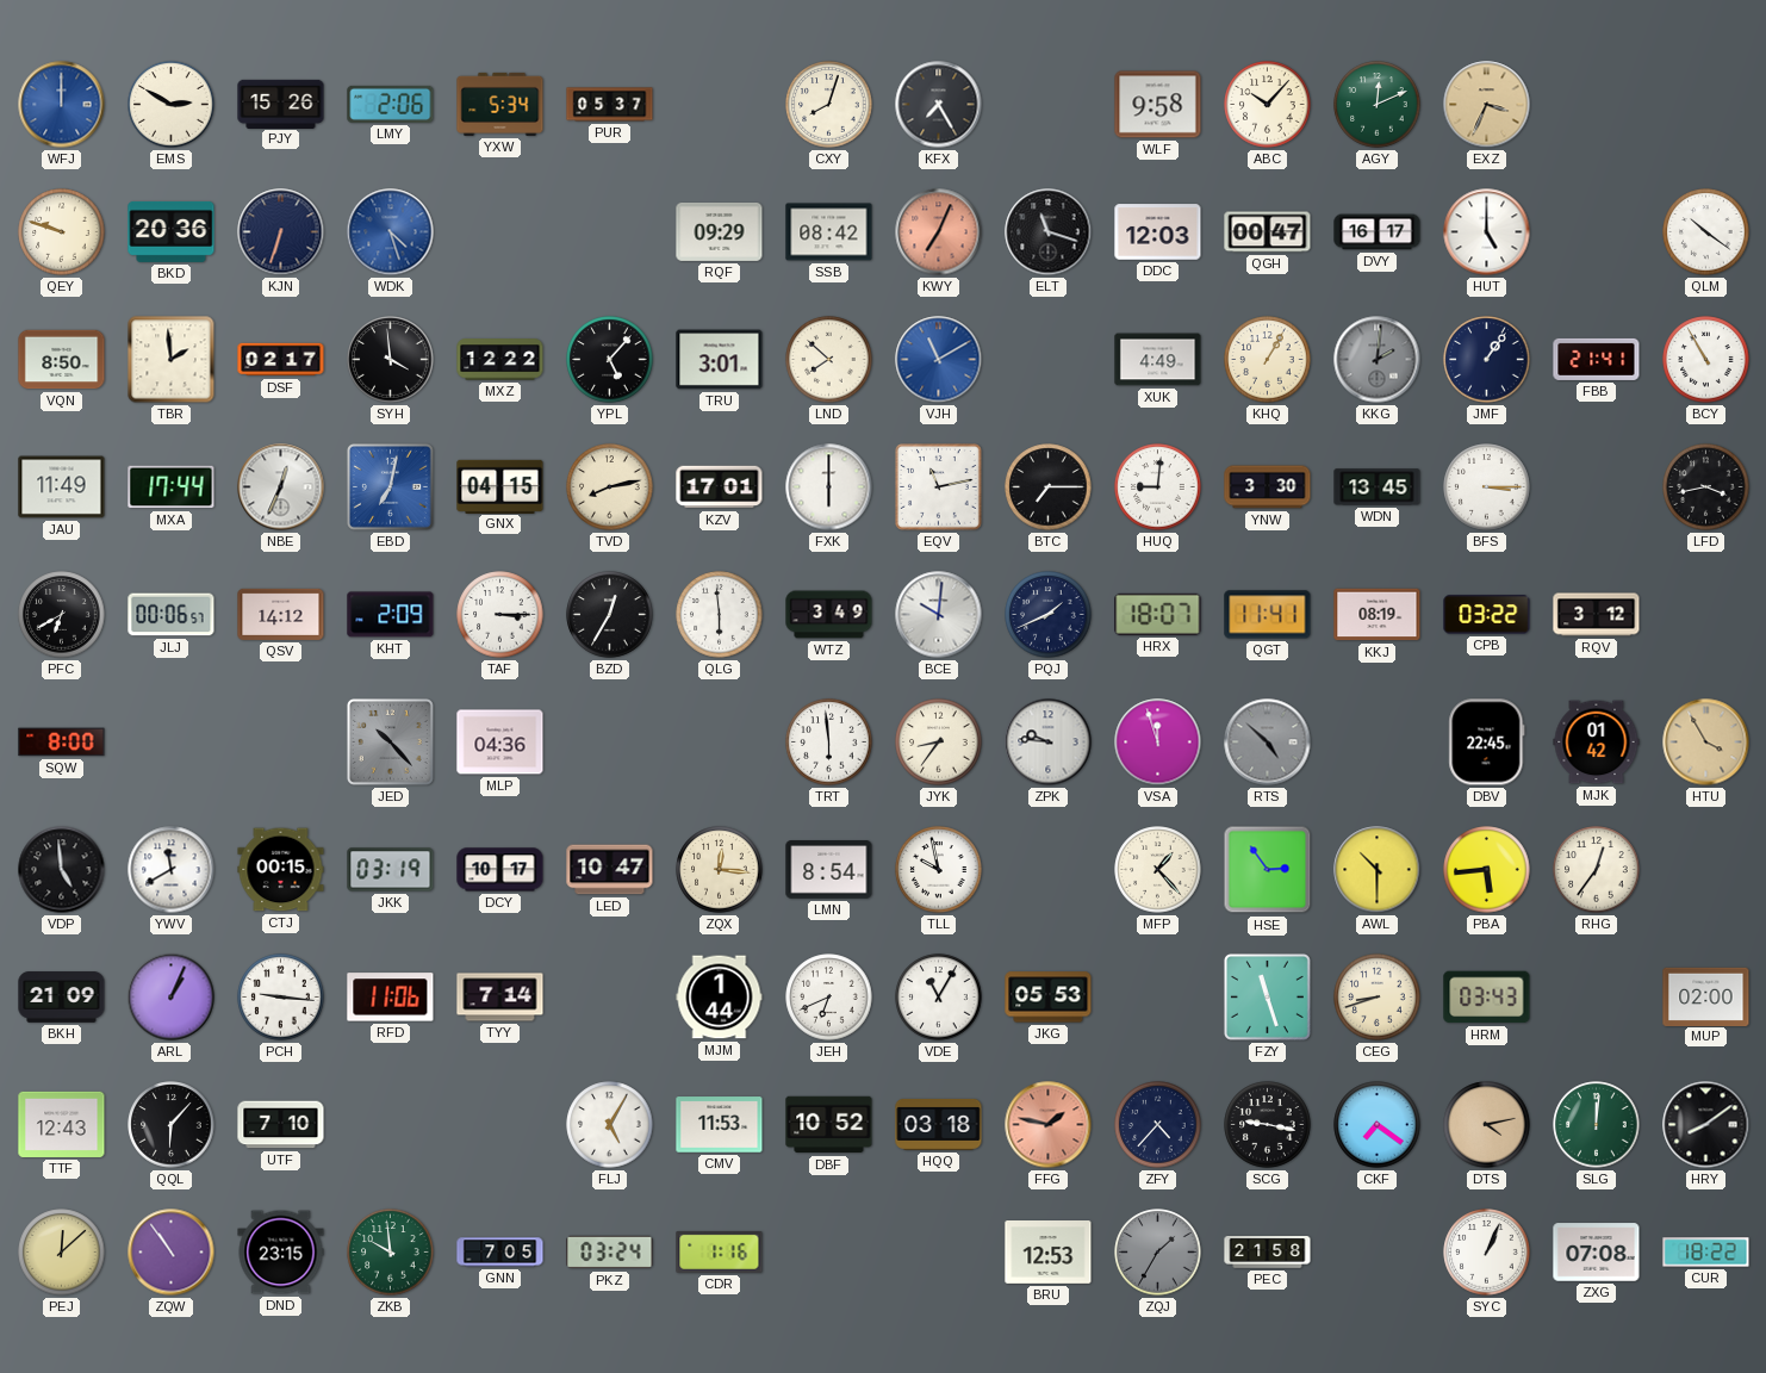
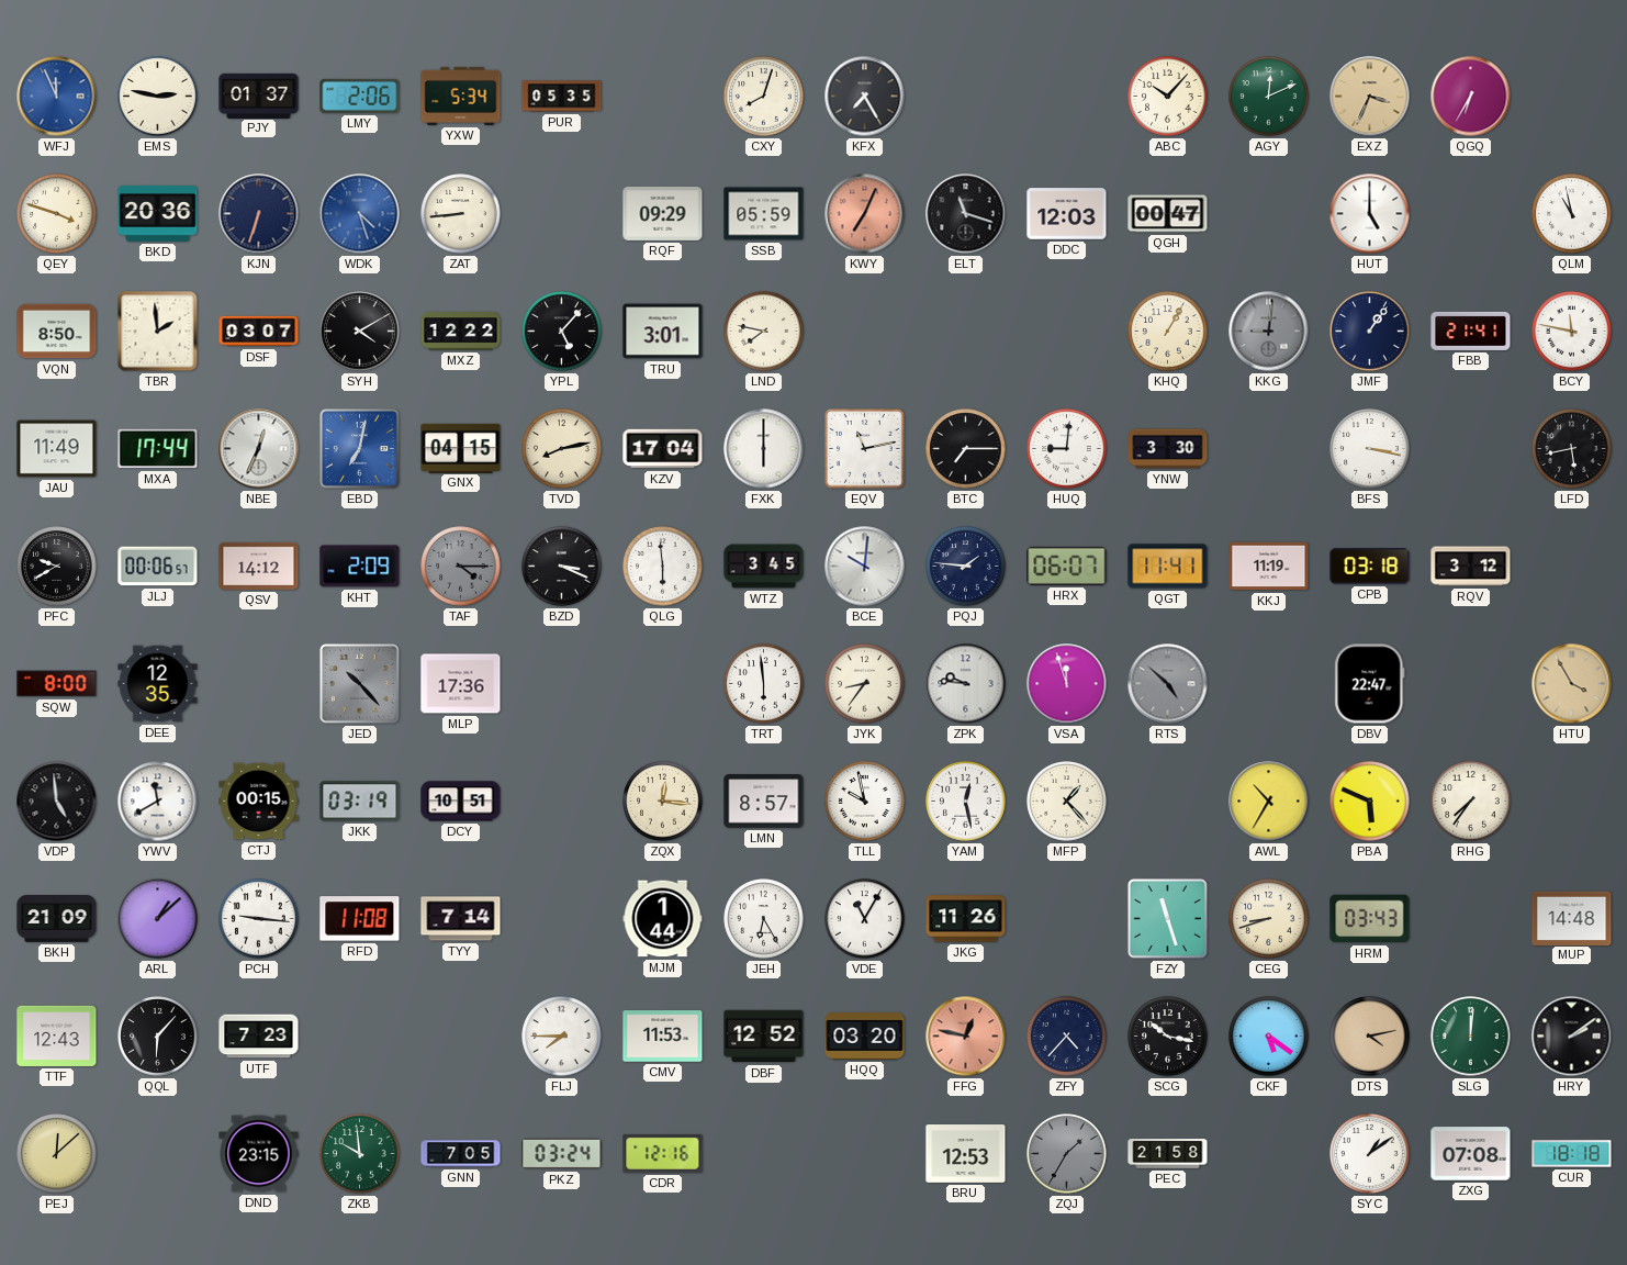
WFJ: 12:00 -> 11:56
EMS: 2:50 -> 2:47
PJY: 15:26 -> 01:37
PUR: 05:37 -> 05:35
WLF: 9:58 -> none
QGQ: none -> 6:35
QEY: 9:48 -> 3:48
ZAT: none -> 8:44
SSB: 08:42 -> 05:59
DVY: 16:17 -> none
QLM: 10:21 -> 10:58
DSF: 02:17 -> 03:07
SYH: 3:59 -> 4:10
LND: 7:52 -> 7:47
VJH: 11:10 -> none
XUK: 4:49 -> none
KKG: 2:01 -> 9:01
BCY: 10:55 -> 11:47
KZV: 17:01 -> 17:04
WDN: 13:45 -> none
BFS: 3:15 -> 3:17
LFD: 3:43 -> 5:43
PFC: 6:40 -> 9:40
TAF: 3:15 -> 4:15
TAF dial: white -> grey
BZD: 12:35 -> 3:19
WTZ: 3:49 -> 3:45
PQJ: 1:41 -> 1:46
HRX: 18:07 -> 06:07
KKJ: 08:19 -> 11:19
CPB: 03:22 -> 03:18
DEE: none -> 12:35
MLP: 04:36 -> 17:36
DBV: 22:45 -> 22:47
MJK: 01:42 -> none
DCY: 10:17 -> 10:51
LED: 10:47 -> none
LMN: 8:54 -> 8:57
YAM: none -> 12:28
HSE: 2:54 -> none
AWL: 10:30 -> 10:35
PBA: 5:44 -> 5:49
RHG: 12:36 -> 7:36
ARL: 1:04 -> 1:08
RFD: 11:06 -> 11:08
JEH: 6:41 -> 6:25
JKG: 05:53 -> 11:26
MUP: 02:00 -> 14:48
UTF: 7:10 -> 7:23
FLJ: 5:05 -> 7:45
DBF: 10:52 -> 12:52
HQQ: 03:18 -> 03:20
FFG: 1:47 -> 12:47
SCG: 9:17 -> 10:17
CKF: 7:21 -> 5:21
HRY: 8:09 -> 2:09
ZQW: 10:54 -> none
CDR: 1:16 -> 12:16
SYC: 1:04 -> 1:09
CUR: 18:22 -> 18:18
